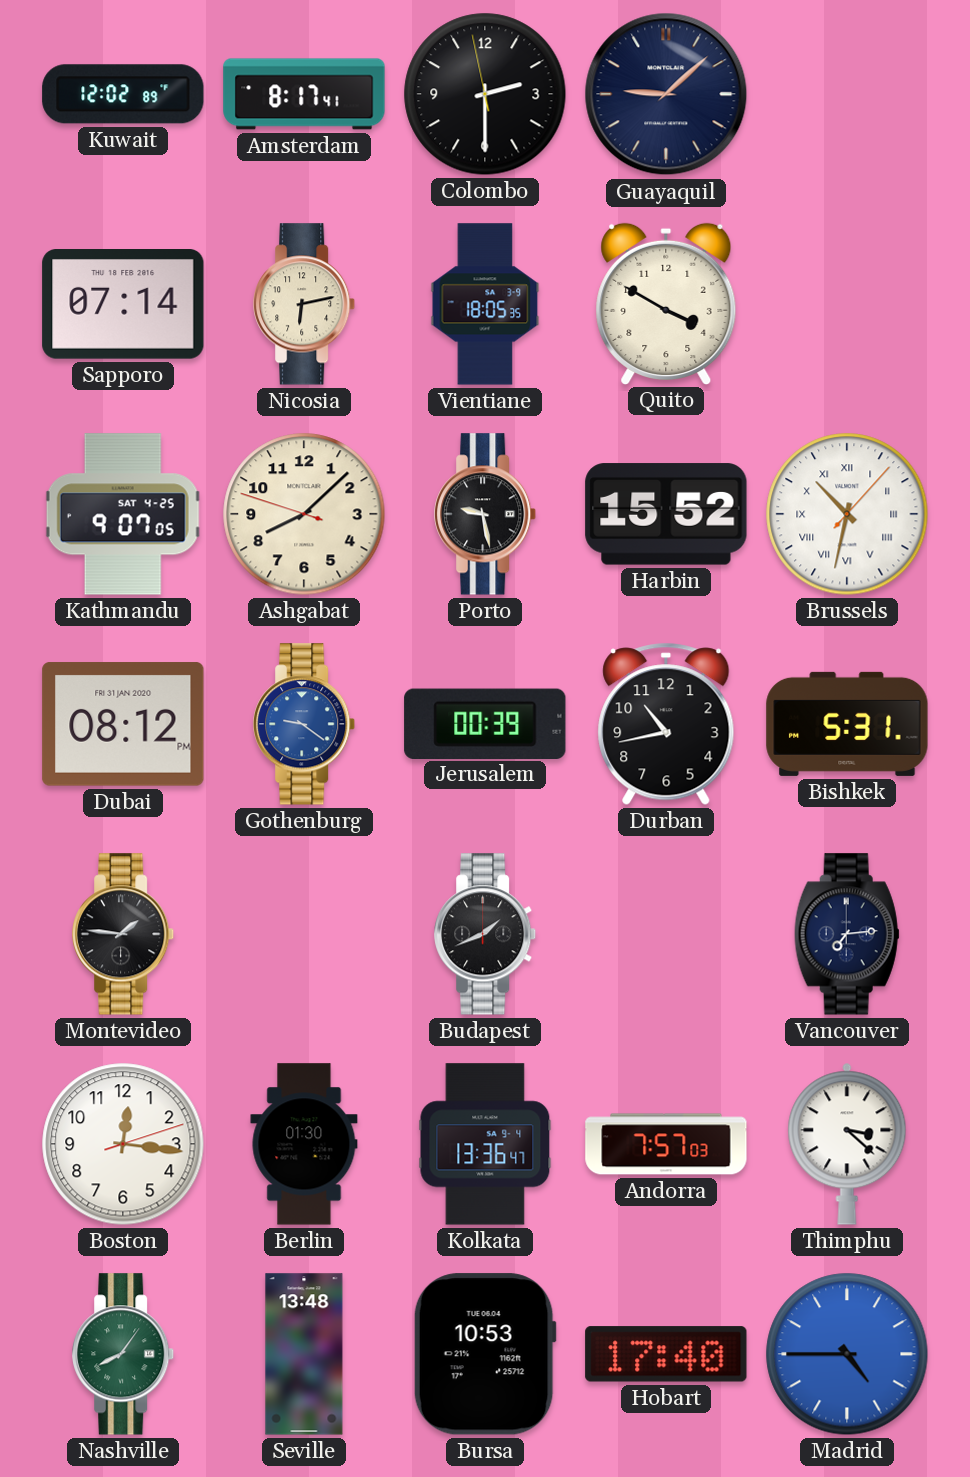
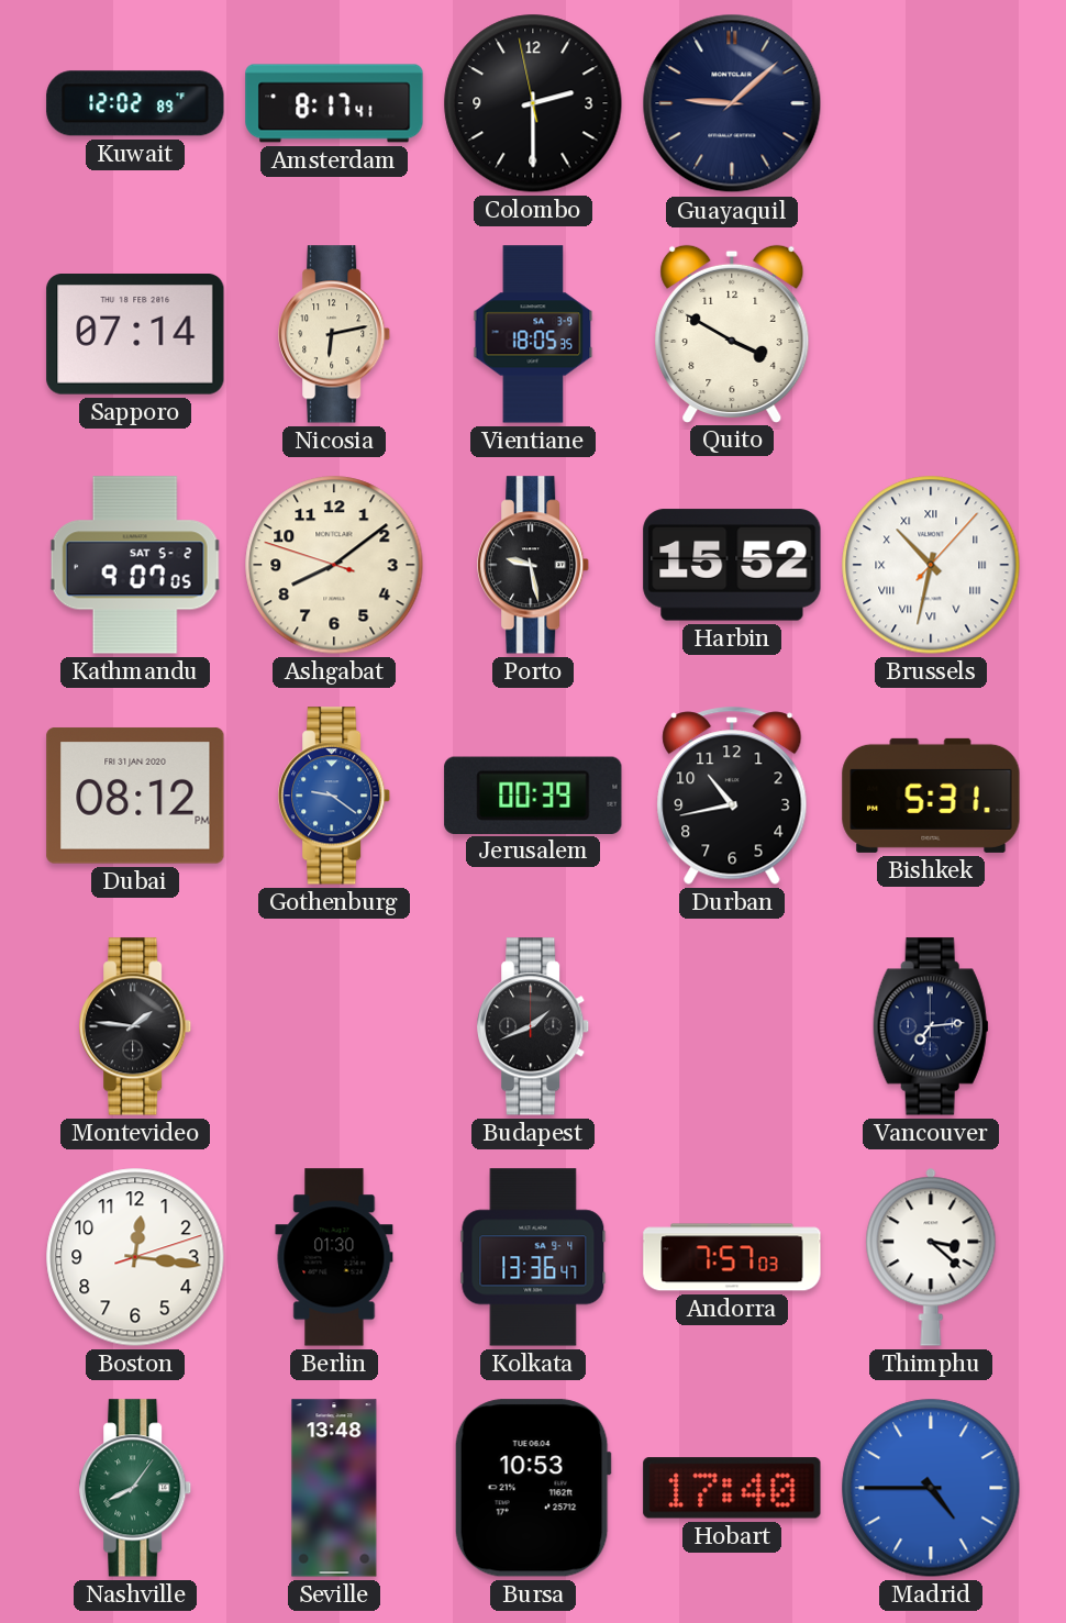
Kathmandu date: SAT 4-25 -> SAT 5-2
Ashgabat: 8:07 -> 8:08
